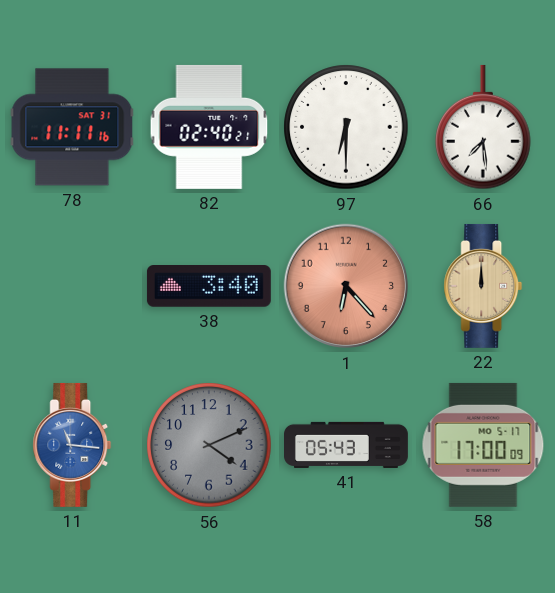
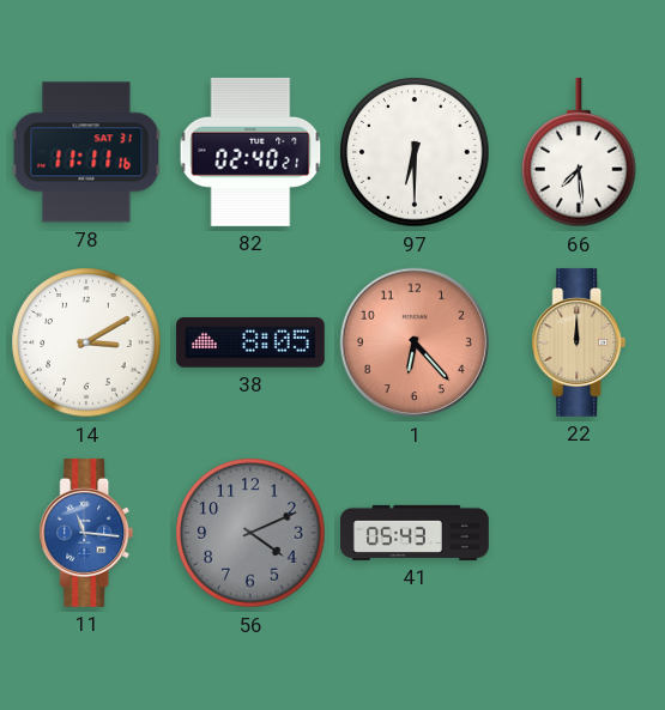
14: none -> 3:10
38: 3:40 -> 8:05
58: 17:00 -> none
